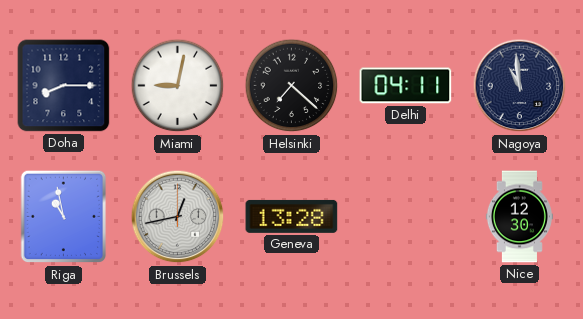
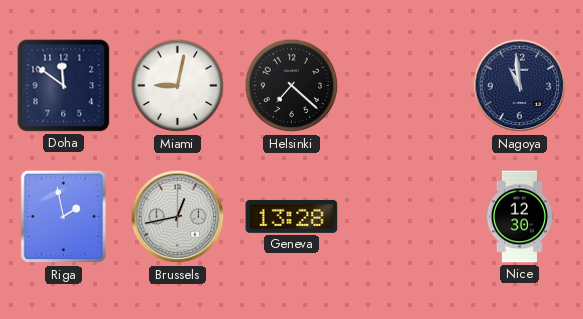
Doha: 8:15 -> 11:51
Delhi: 04:11 -> none
Riga: 10:58 -> 1:58
